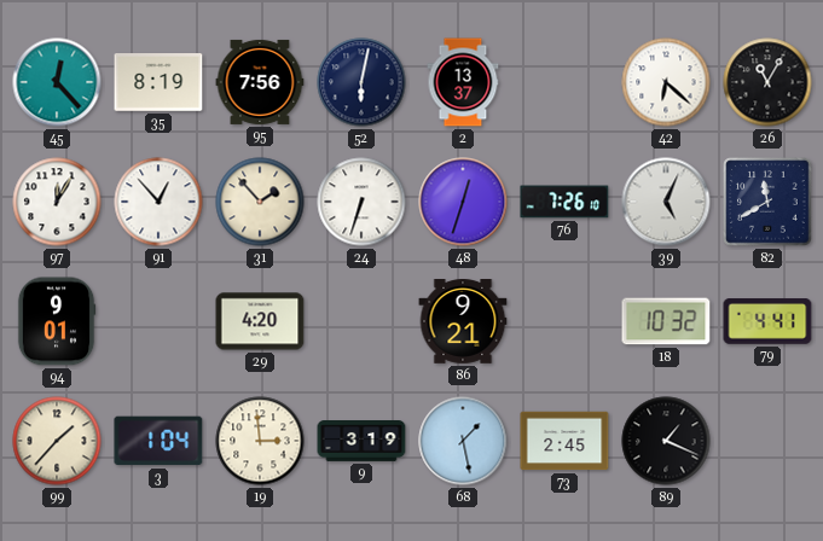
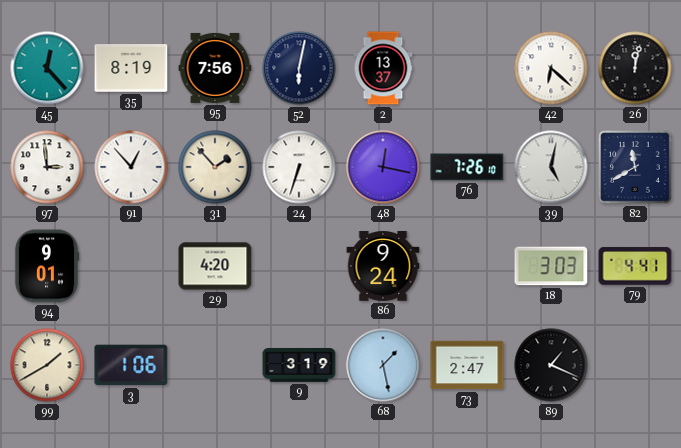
26: 11:05 -> 12:02
97: 12:05 -> 2:59
48: 12:33 -> 12:17
39: 5:04 -> 5:02
86: 9:21 -> 9:24
18: 10:32 -> 3:03
99: 1:37 -> 1:40
3: 1:04 -> 1:06
19: 2:59 -> none
73: 2:45 -> 2:47
